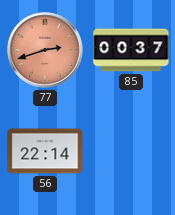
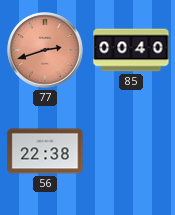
85: 00:37 -> 00:40
56: 22:14 -> 22:38
